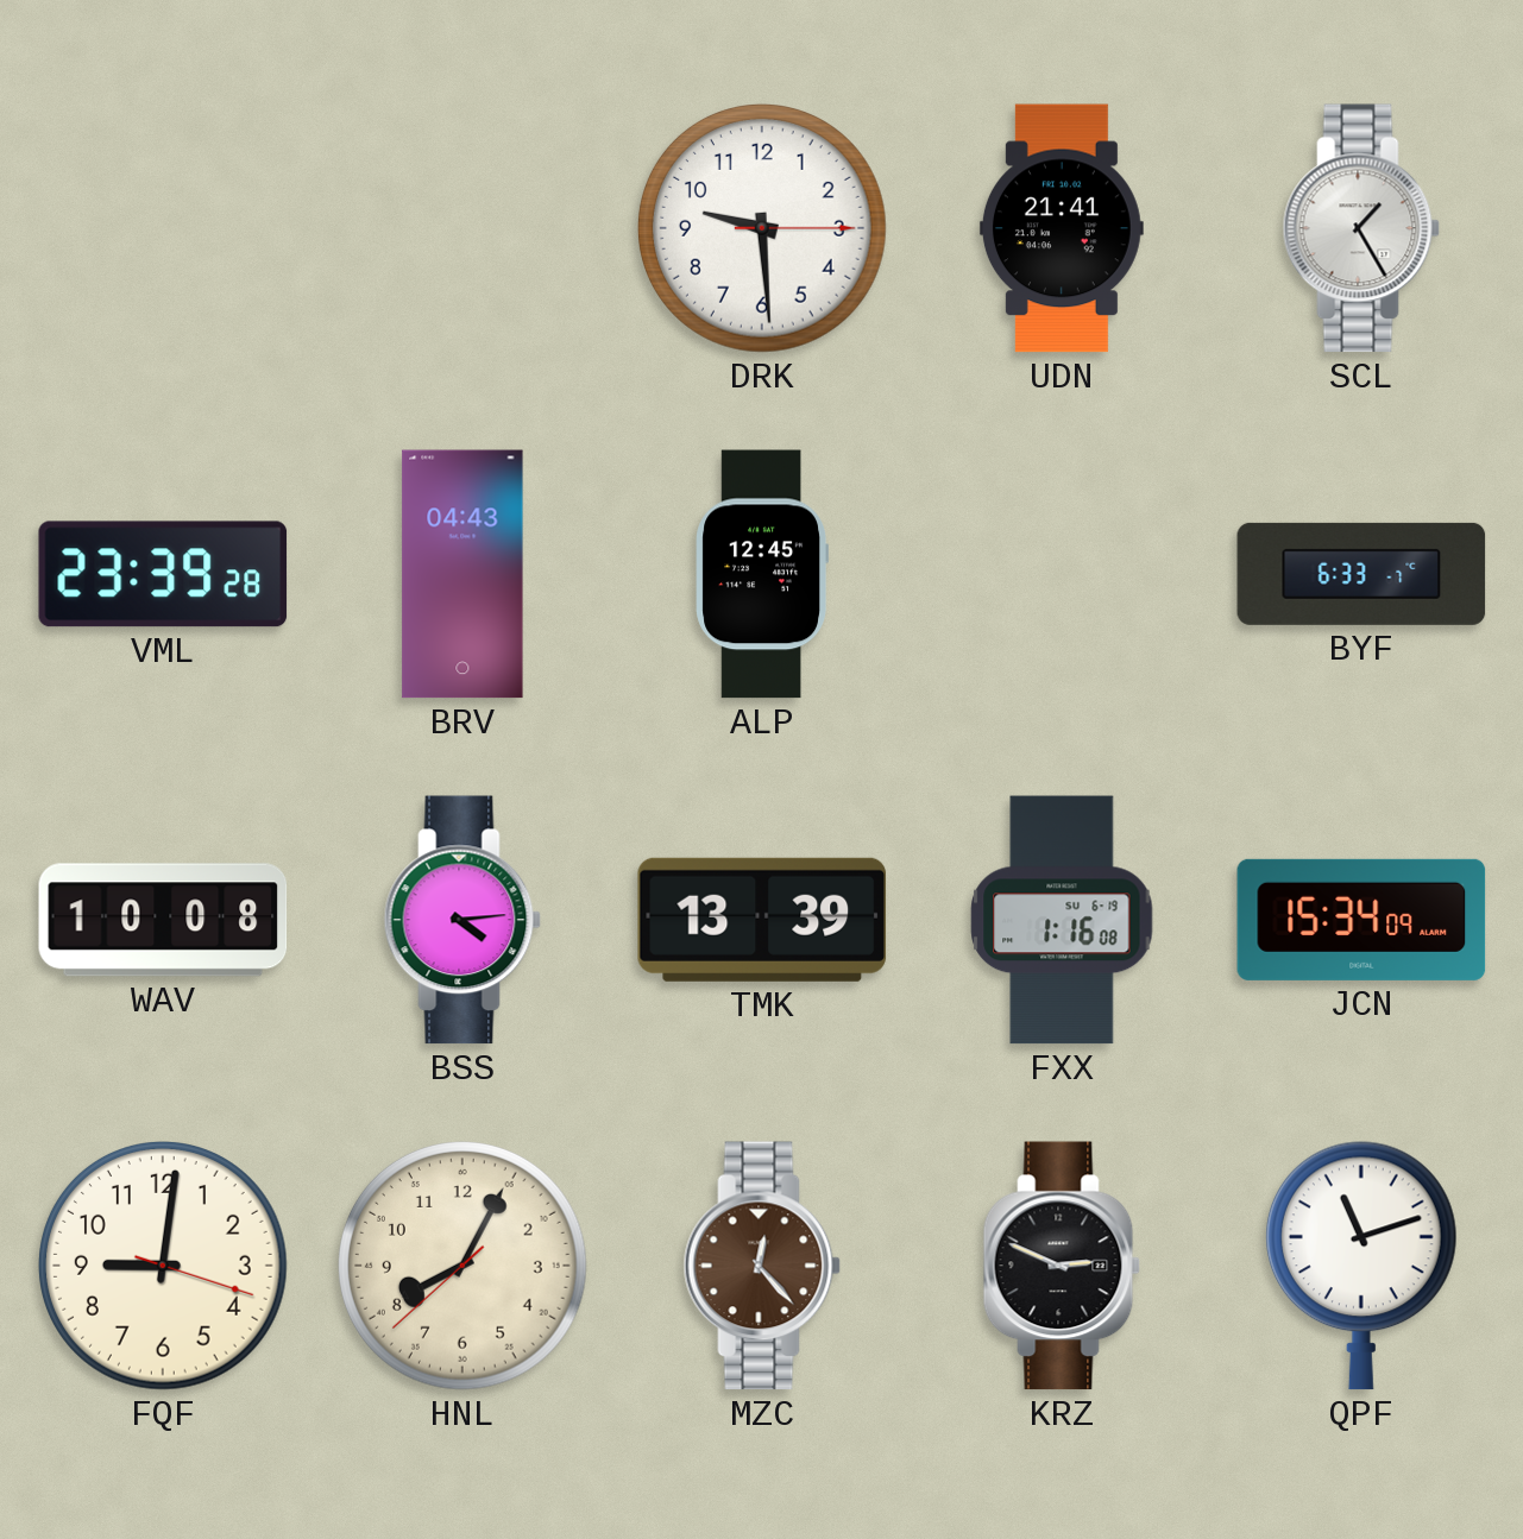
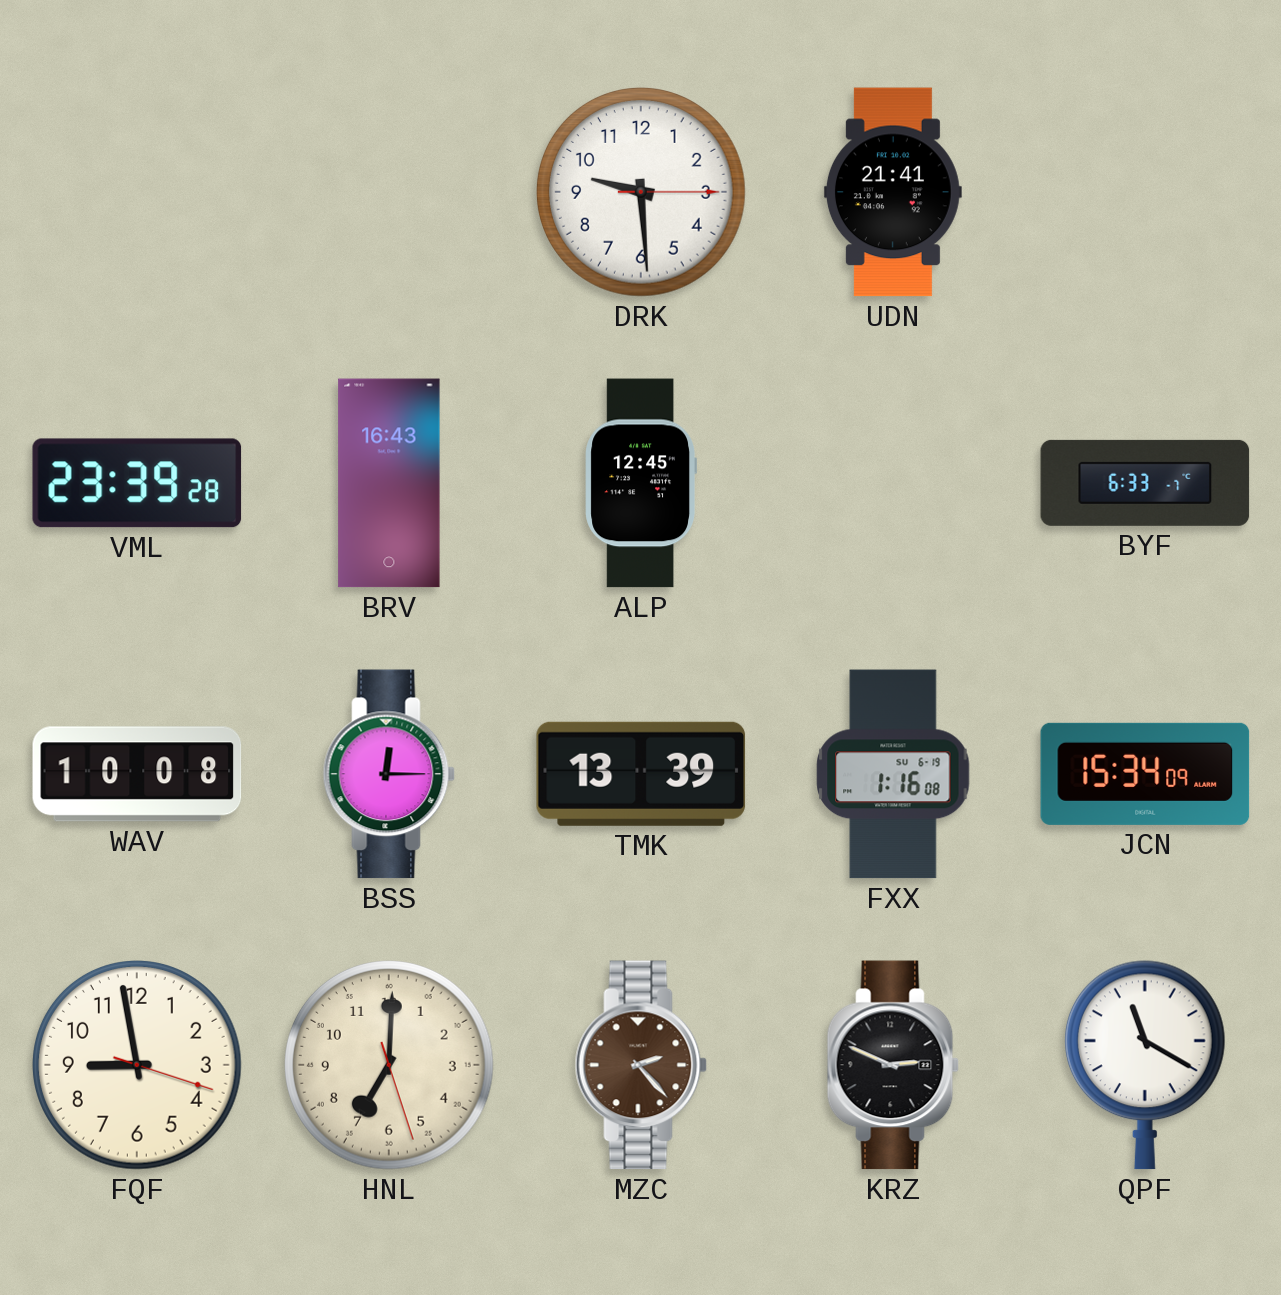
SCL: 1:25 -> none
BRV: 04:43 -> 16:43
BSS: 4:14 -> 12:15
FQF: 9:01 -> 8:58
HNL: 8:04 -> 7:00
MZC: 12:23 -> 2:23
QPF: 11:12 -> 11:20
